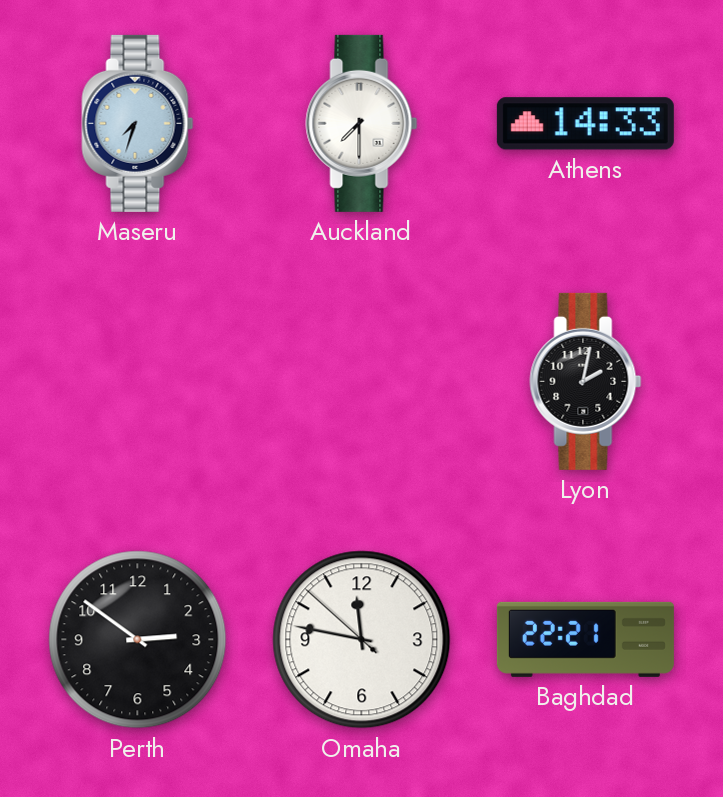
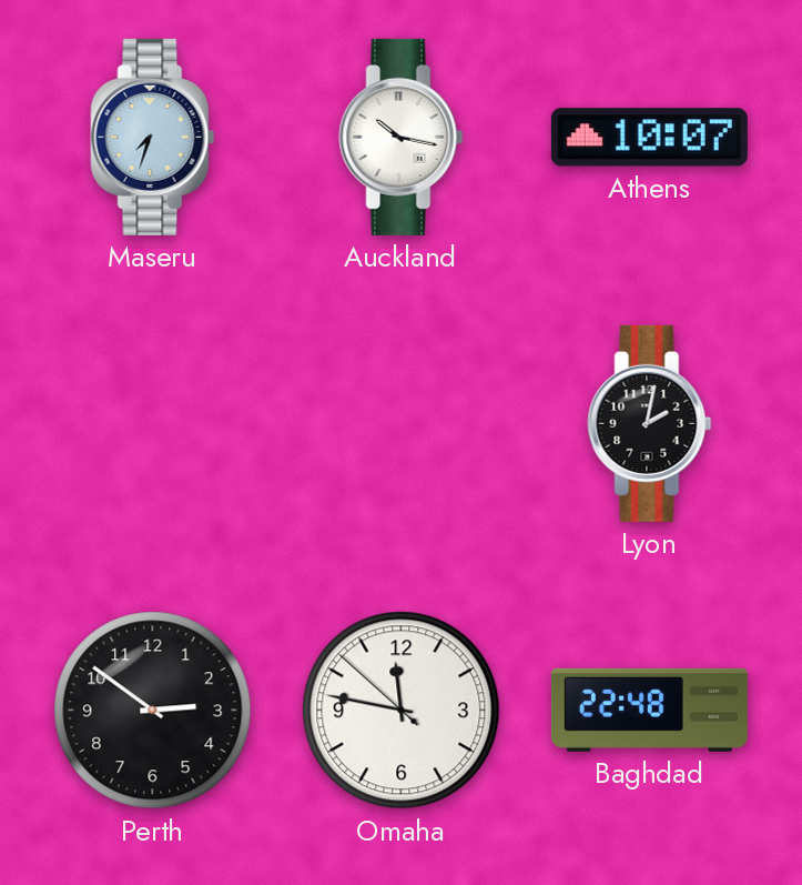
Auckland: 7:30 -> 10:17
Athens: 14:33 -> 10:07
Baghdad: 22:21 -> 22:48
